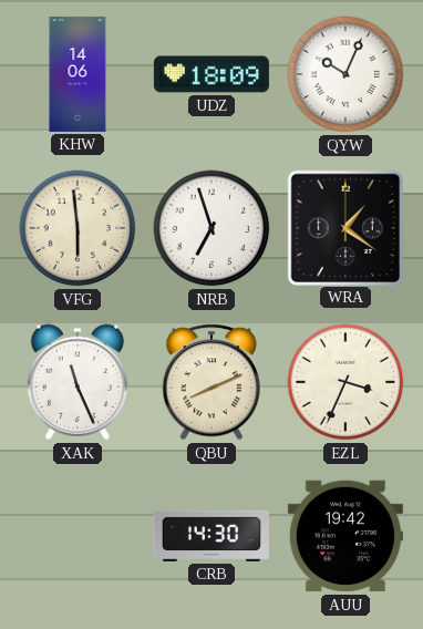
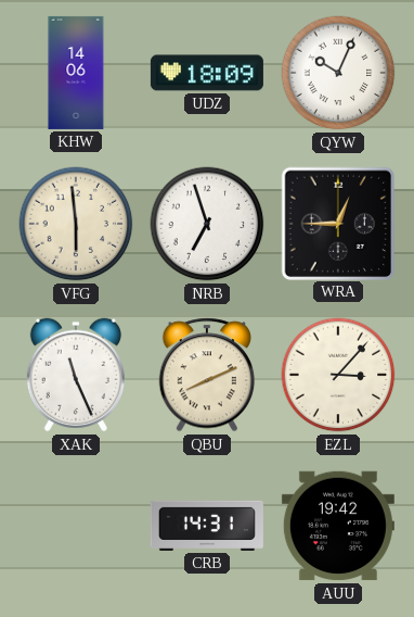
WRA: 1:21 -> 12:45
EZL: 3:34 -> 3:07
CRB: 14:30 -> 14:31
